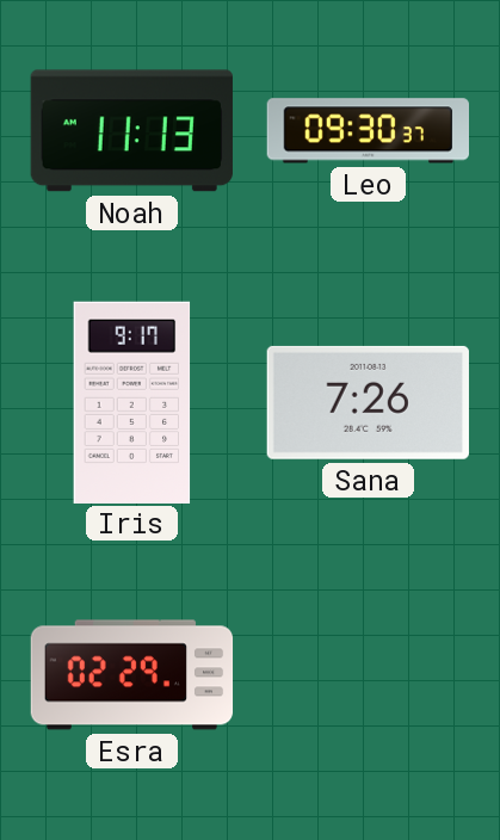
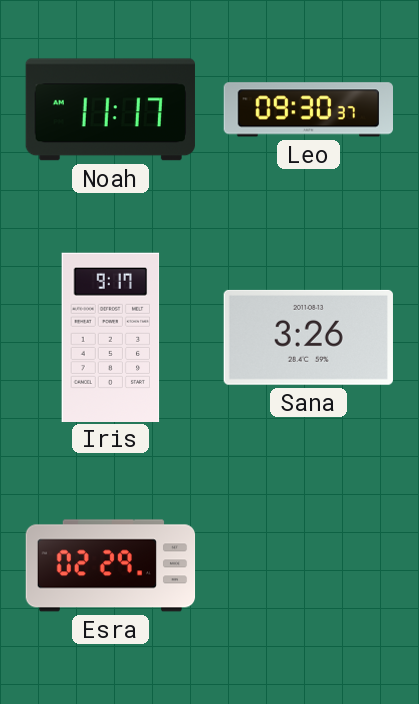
Noah: 11:13 -> 11:17
Sana: 7:26 -> 3:26
